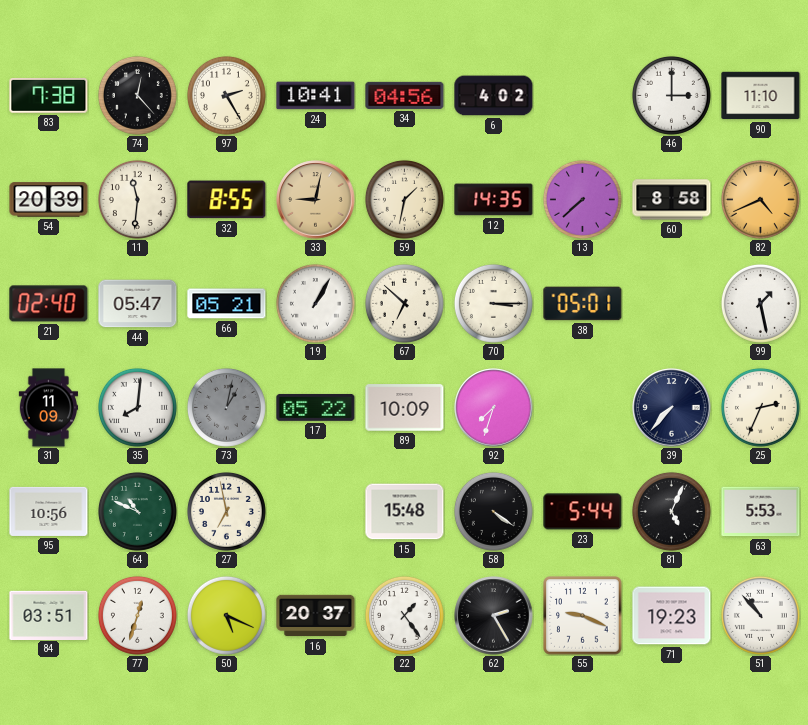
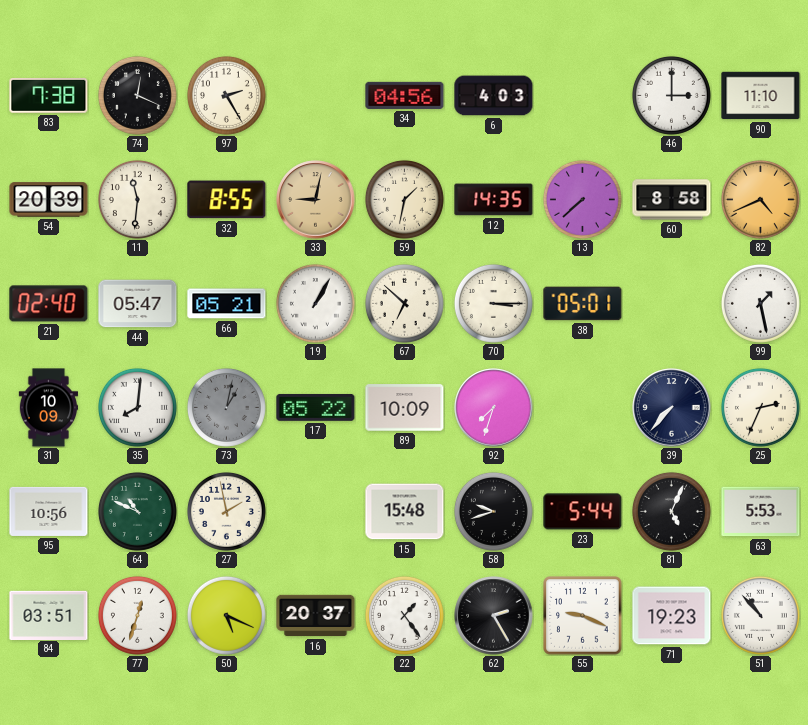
74: 12:23 -> 12:19
24: 10:41 -> none
6: 4:02 -> 4:03
31: 11:09 -> 10:09
27: 6:58 -> 1:58
58: 4:21 -> 9:42
